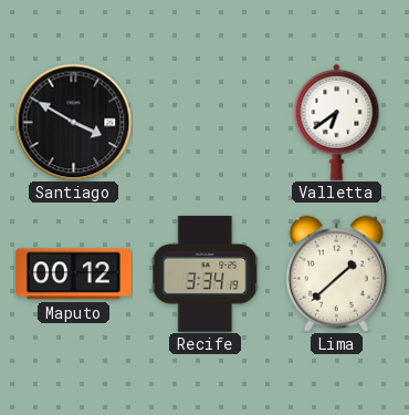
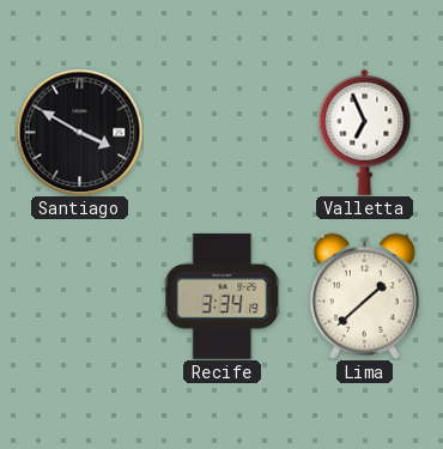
Valletta: 6:39 -> 6:56
Maputo: 00:12 -> none
